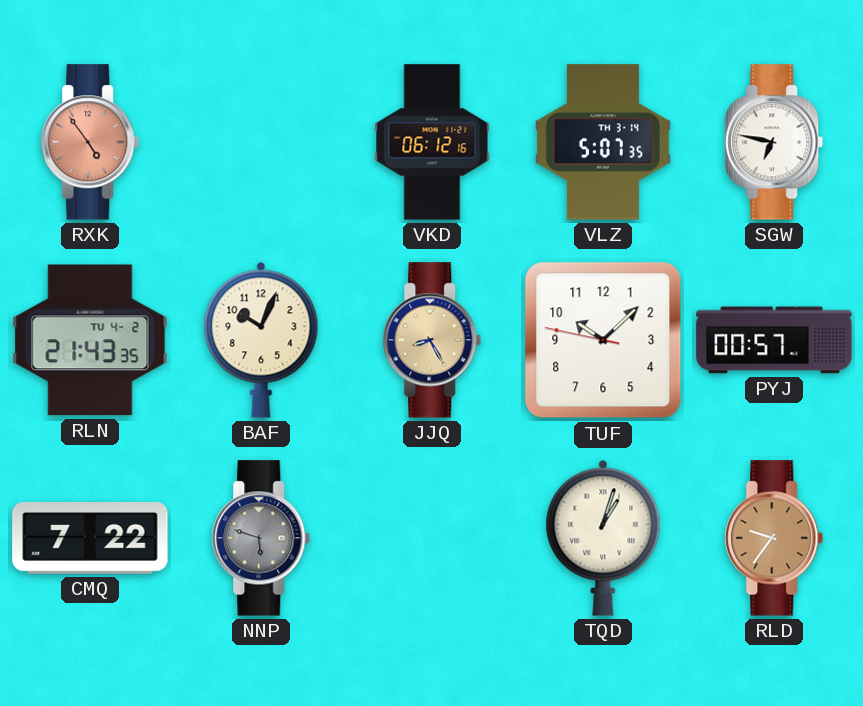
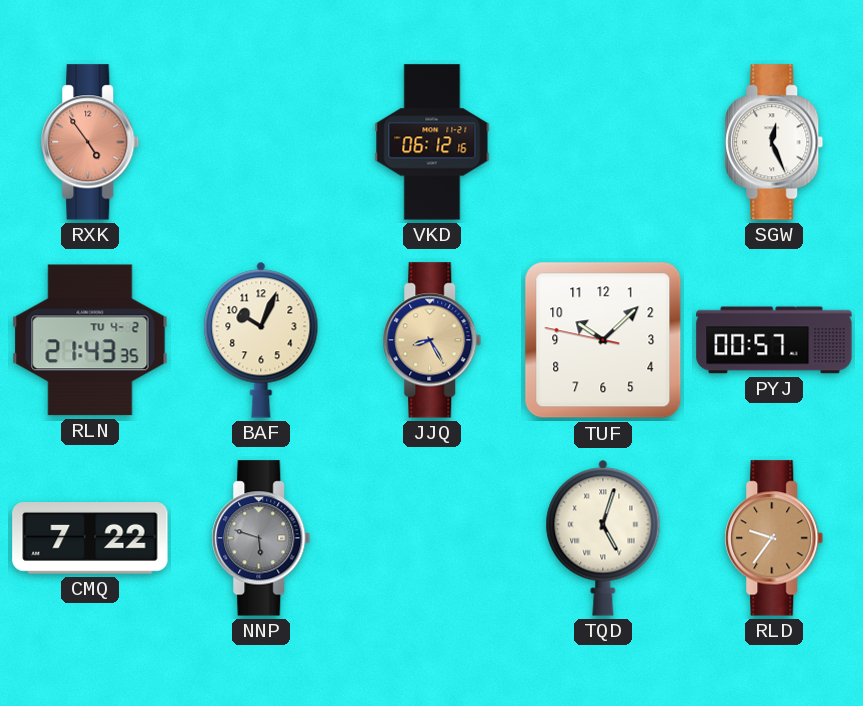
VLZ: 5:07 -> none
SGW: 6:47 -> 12:26
TQD: 1:03 -> 5:03
